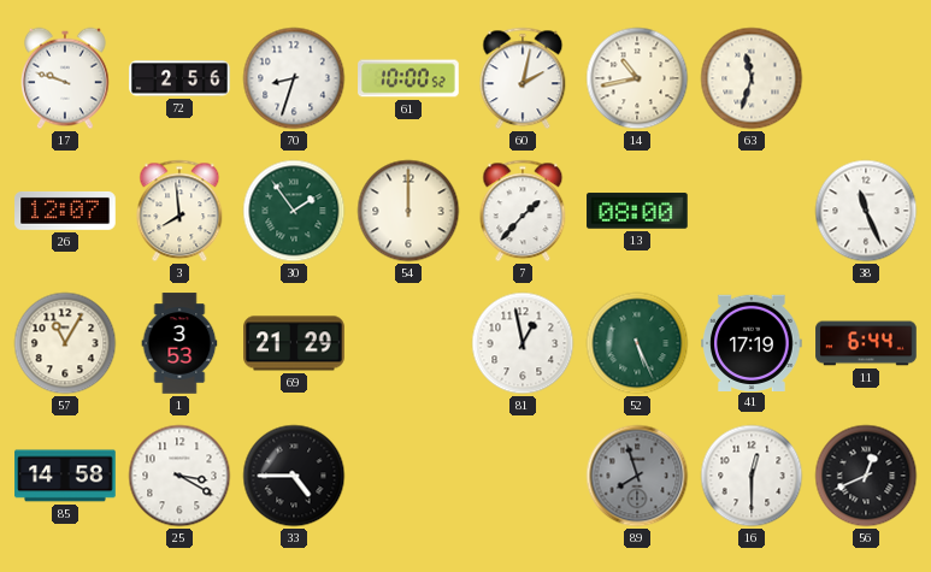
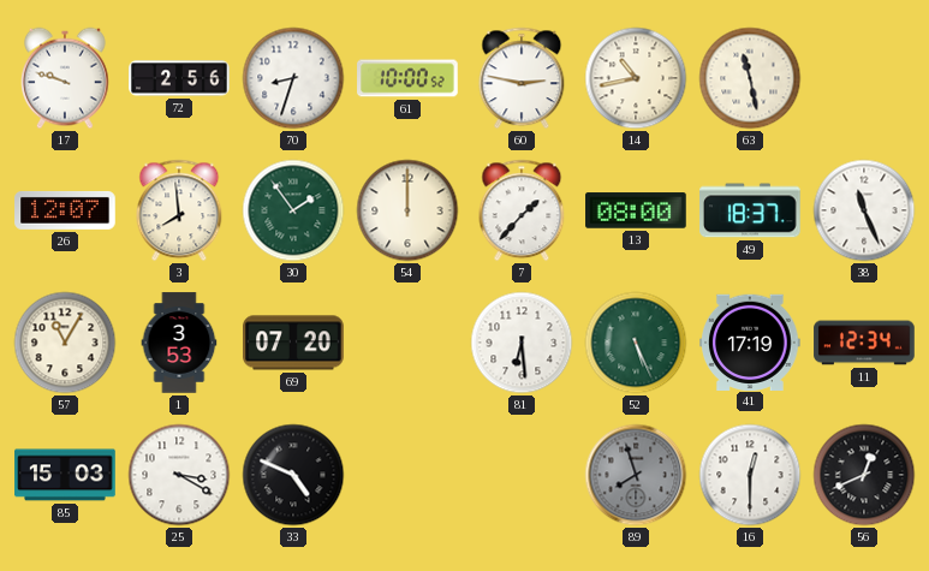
60: 2:02 -> 2:47
63: 11:33 -> 11:28
49: none -> 18:37
69: 21:29 -> 07:20
81: 12:58 -> 6:29
11: 6:44 -> 12:34
85: 14:58 -> 15:03
33: 4:45 -> 4:49
